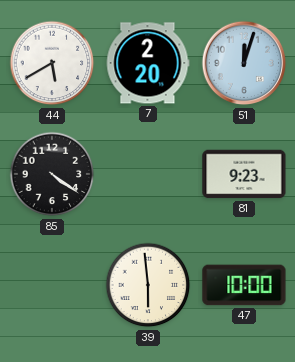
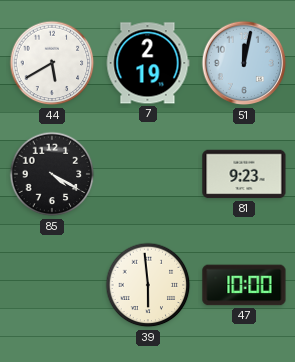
7: 2:20 -> 2:19
51: 12:03 -> 12:02
85: 4:21 -> 4:20
